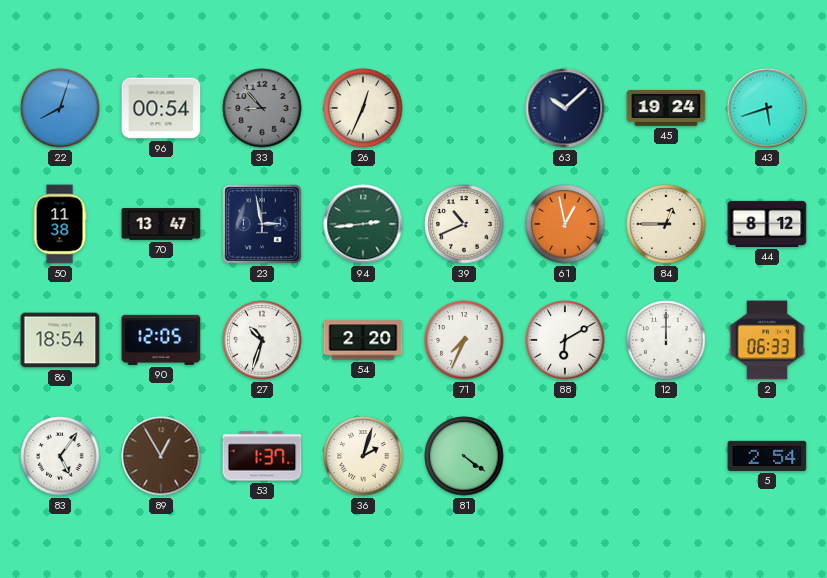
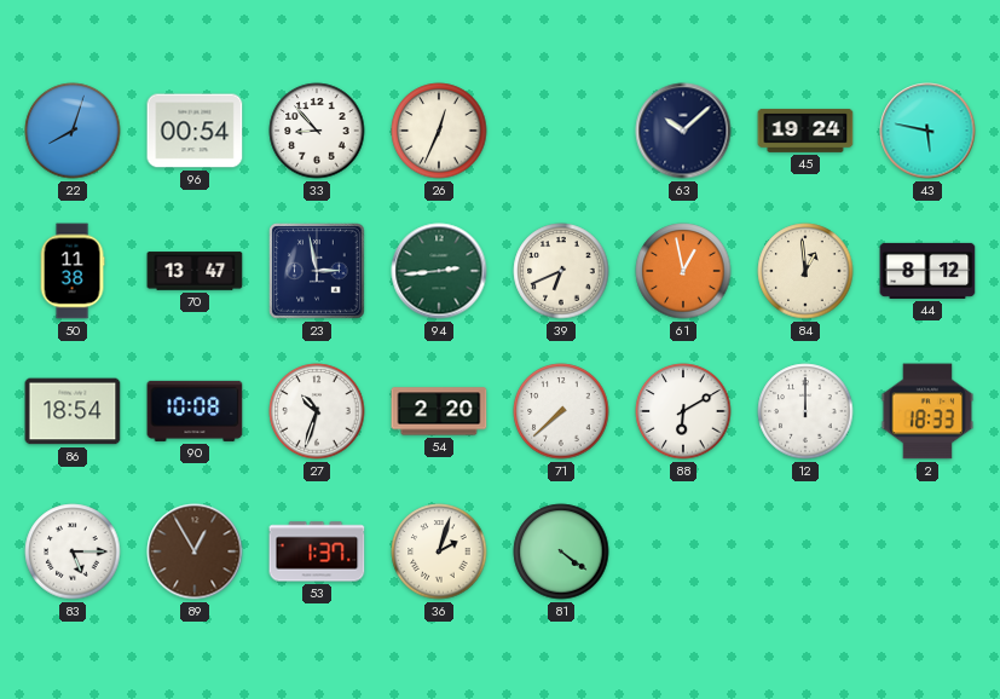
33 dial: grey -> white
43: 5:42 -> 5:47
39: 10:41 -> 6:41
84: 12:45 -> 12:59
90: 12:05 -> 10:08
71: 7:34 -> 7:38
2: 06:33 -> 18:33
83: 5:06 -> 5:15
5: 2:54 -> none
